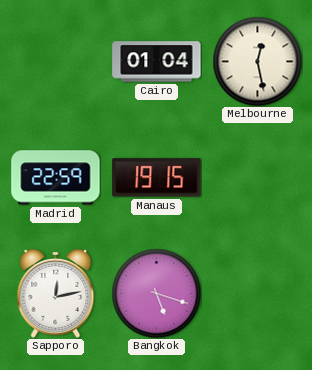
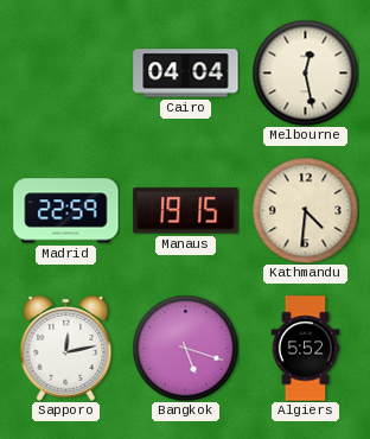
Cairo: 01:04 -> 04:04
Kathmandu: none -> 4:31
Algiers: none -> 5:52
